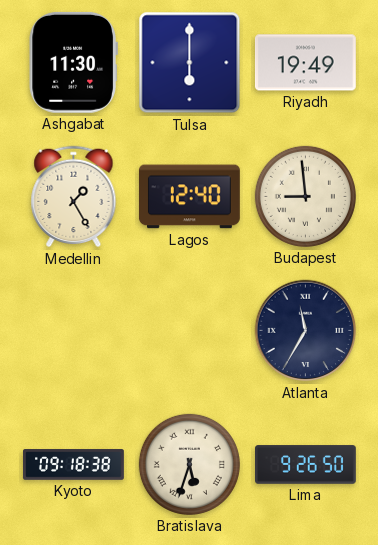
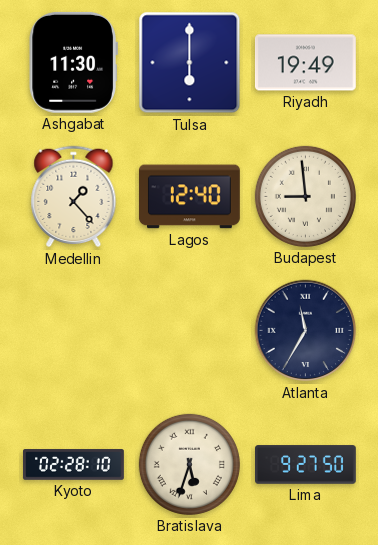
Medellin: 1:25 -> 1:23
Kyoto: 09:18 -> 02:28
Lima: 9:26 -> 9:27
